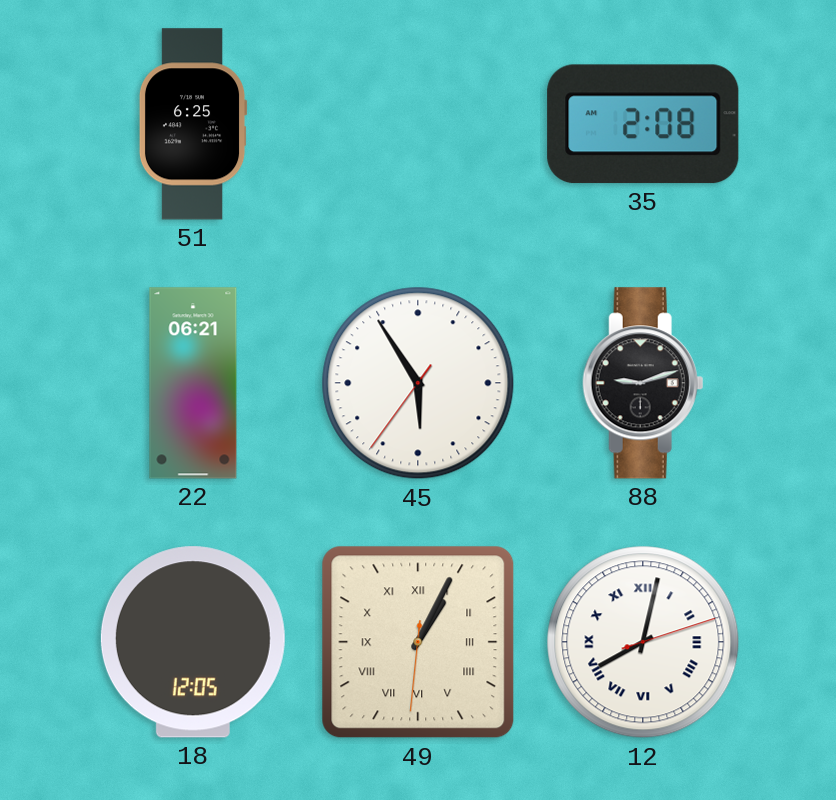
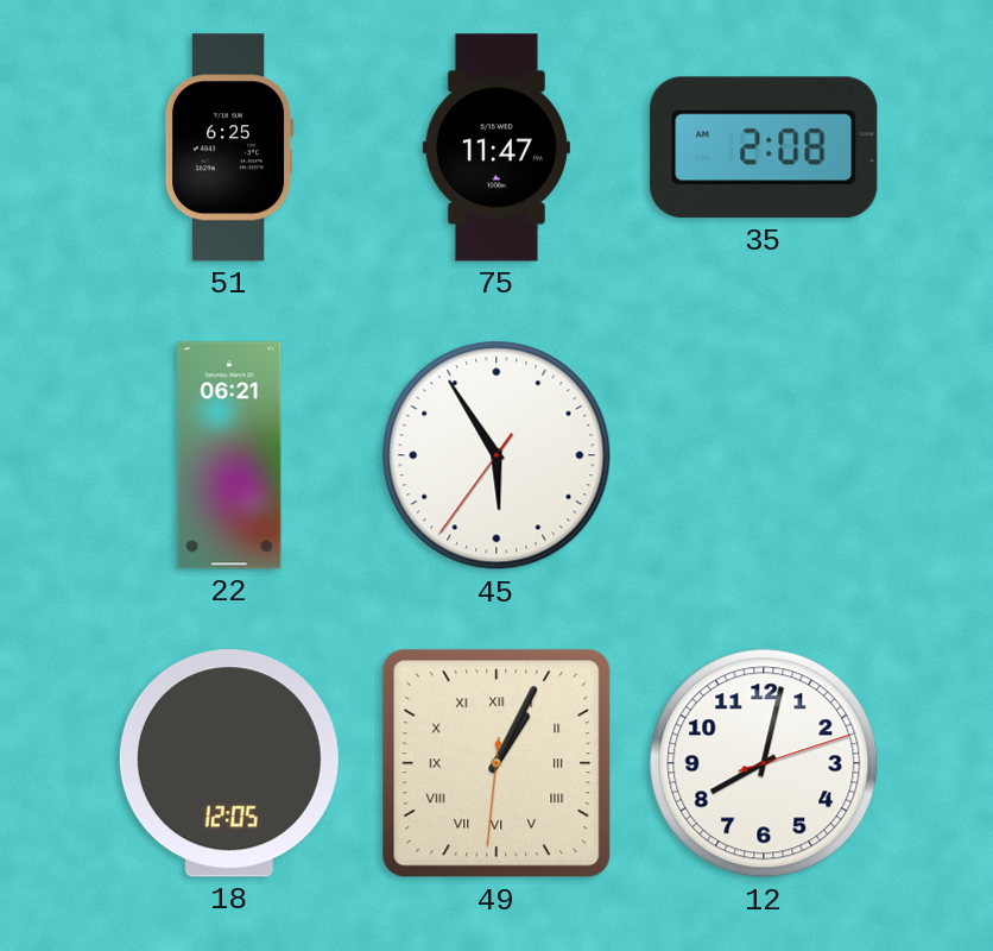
75: none -> 11:47
88: 9:12 -> none
12 numerals: Roman -> Arabic
